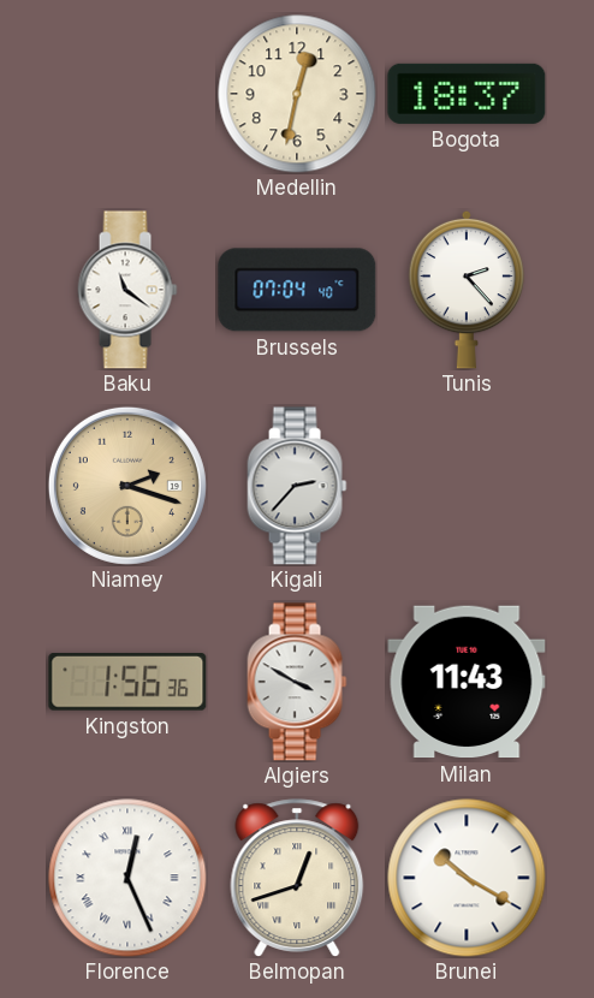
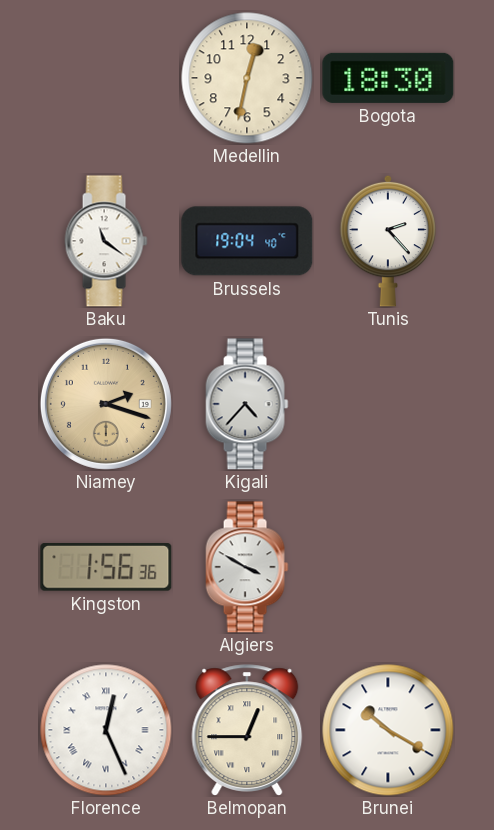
Bogota: 18:37 -> 18:30
Brussels: 07:04 -> 19:04
Kigali: 2:37 -> 4:37
Milan: 11:43 -> none
Belmopan: 12:42 -> 12:45
